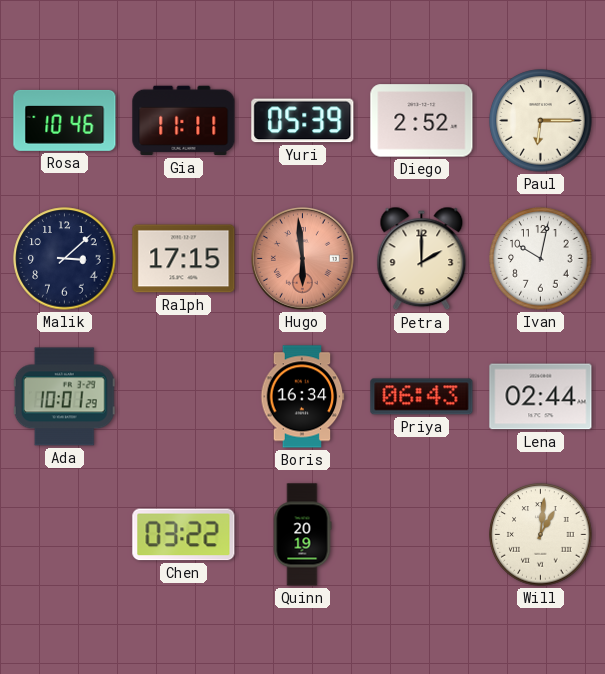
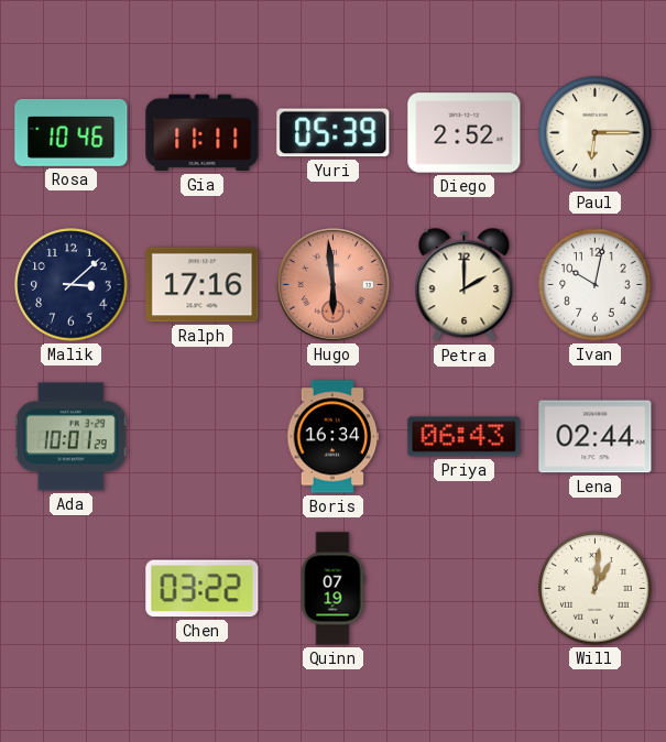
Ralph: 17:15 -> 17:16
Quinn: 20:19 -> 07:19
